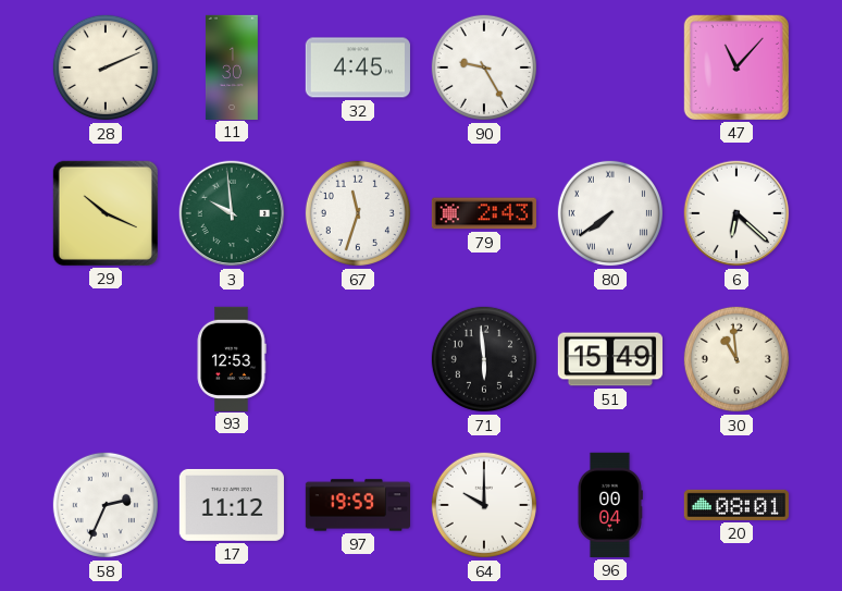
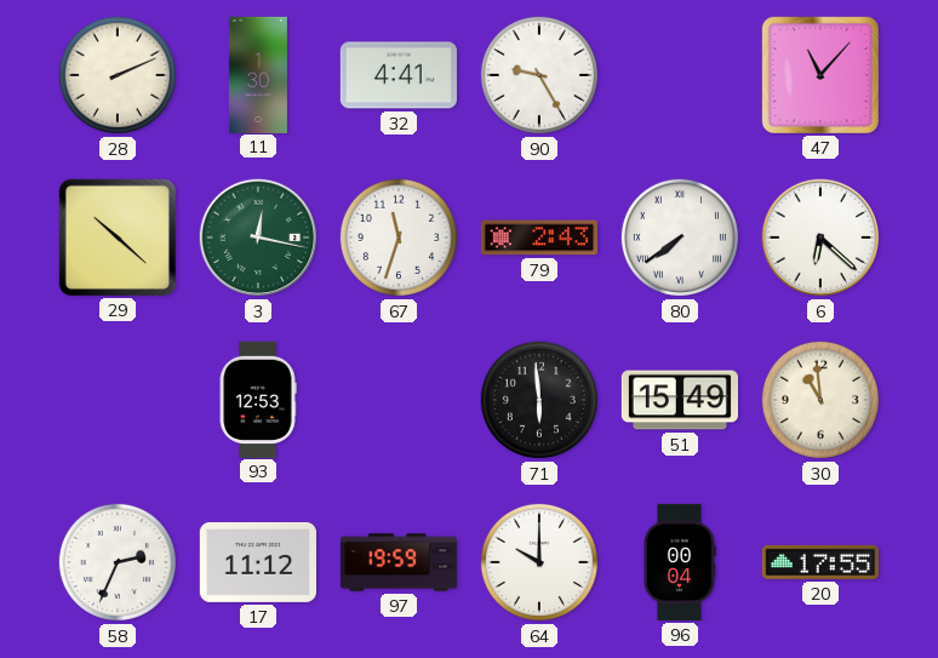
32: 4:45 -> 4:41
29: 10:19 -> 10:22
3: 9:59 -> 12:17
20: 08:01 -> 17:55
